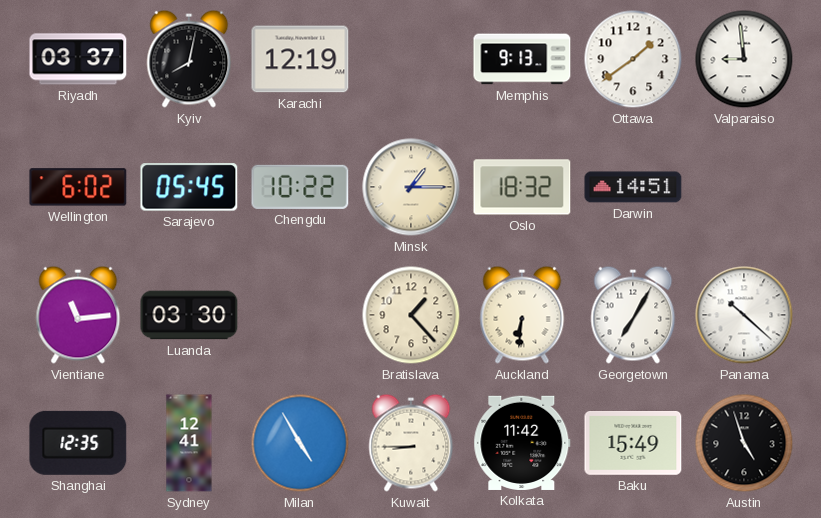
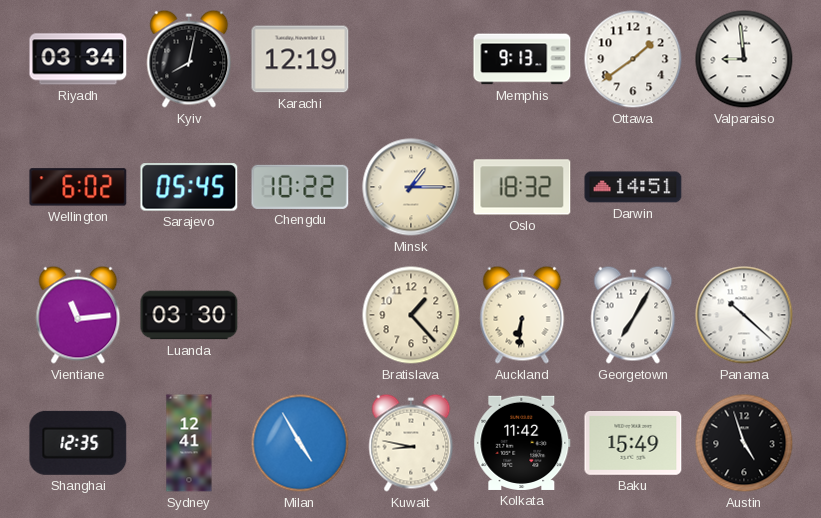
Riyadh: 03:37 -> 03:34
Kuwait: 8:45 -> 8:47
